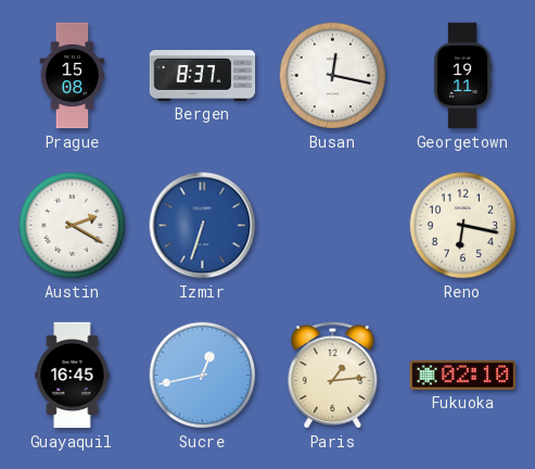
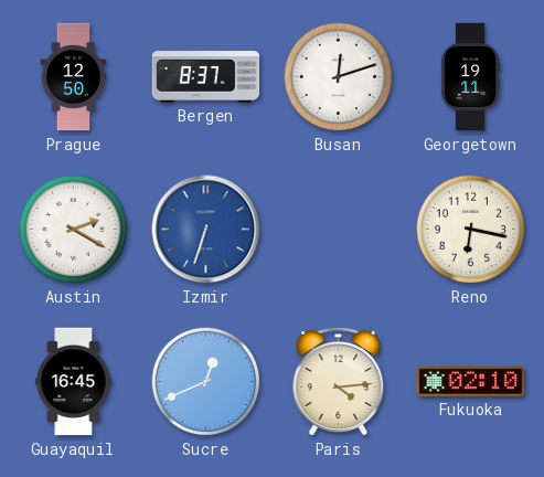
Prague: 15:08 -> 12:50
Busan: 12:17 -> 12:12
Sucre: 12:43 -> 12:41
Paris: 1:14 -> 4:14
